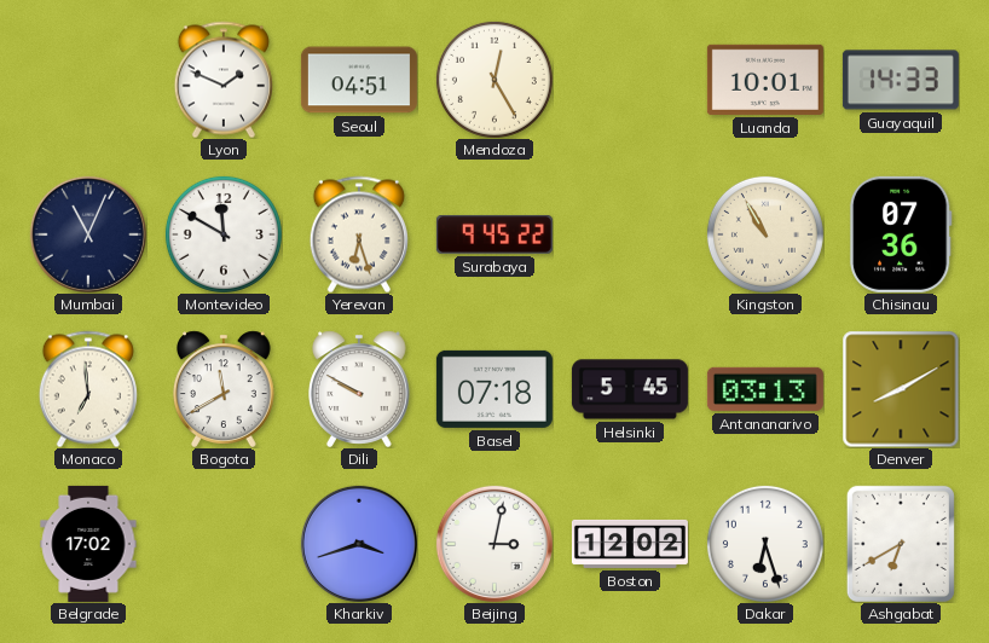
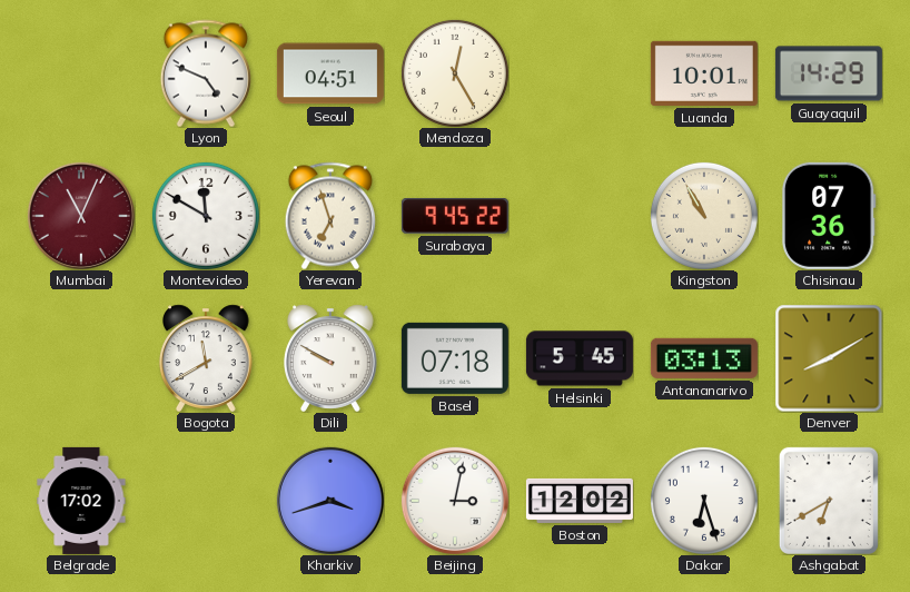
Lyon: 1:49 -> 4:49
Guayaquil: 14:33 -> 14:29
Mumbai dial: navy -> burgundy
Yerevan: 6:27 -> 6:57
Monaco: 6:59 -> none
